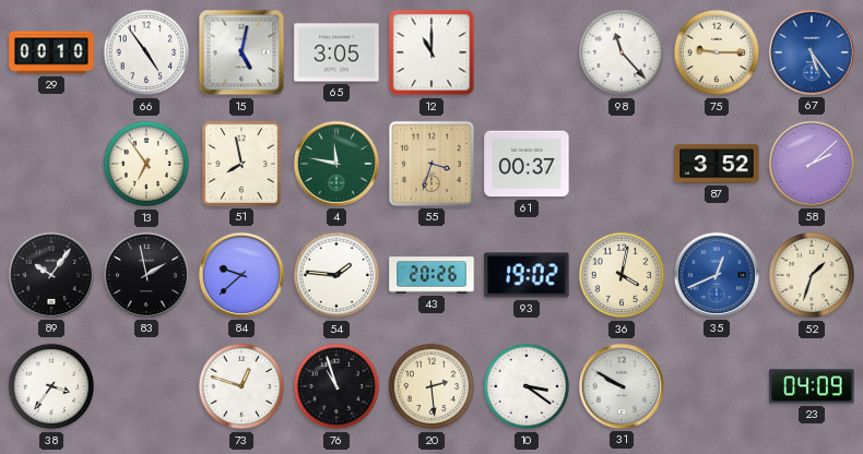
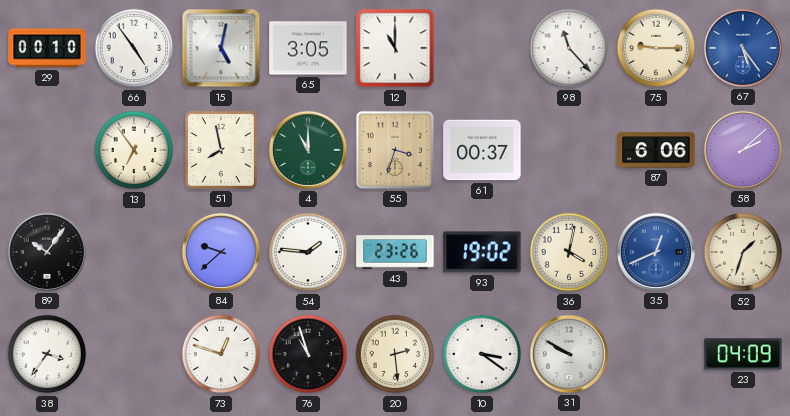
4: 11:47 -> 11:00
87: 3:52 -> 6:06
83: 1:58 -> none
43: 20:26 -> 23:26
